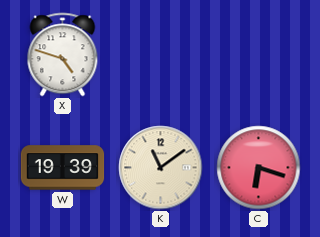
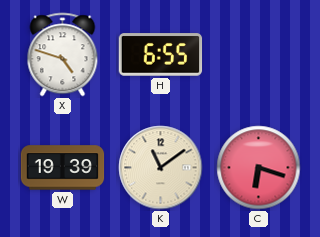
H: none -> 6:55
